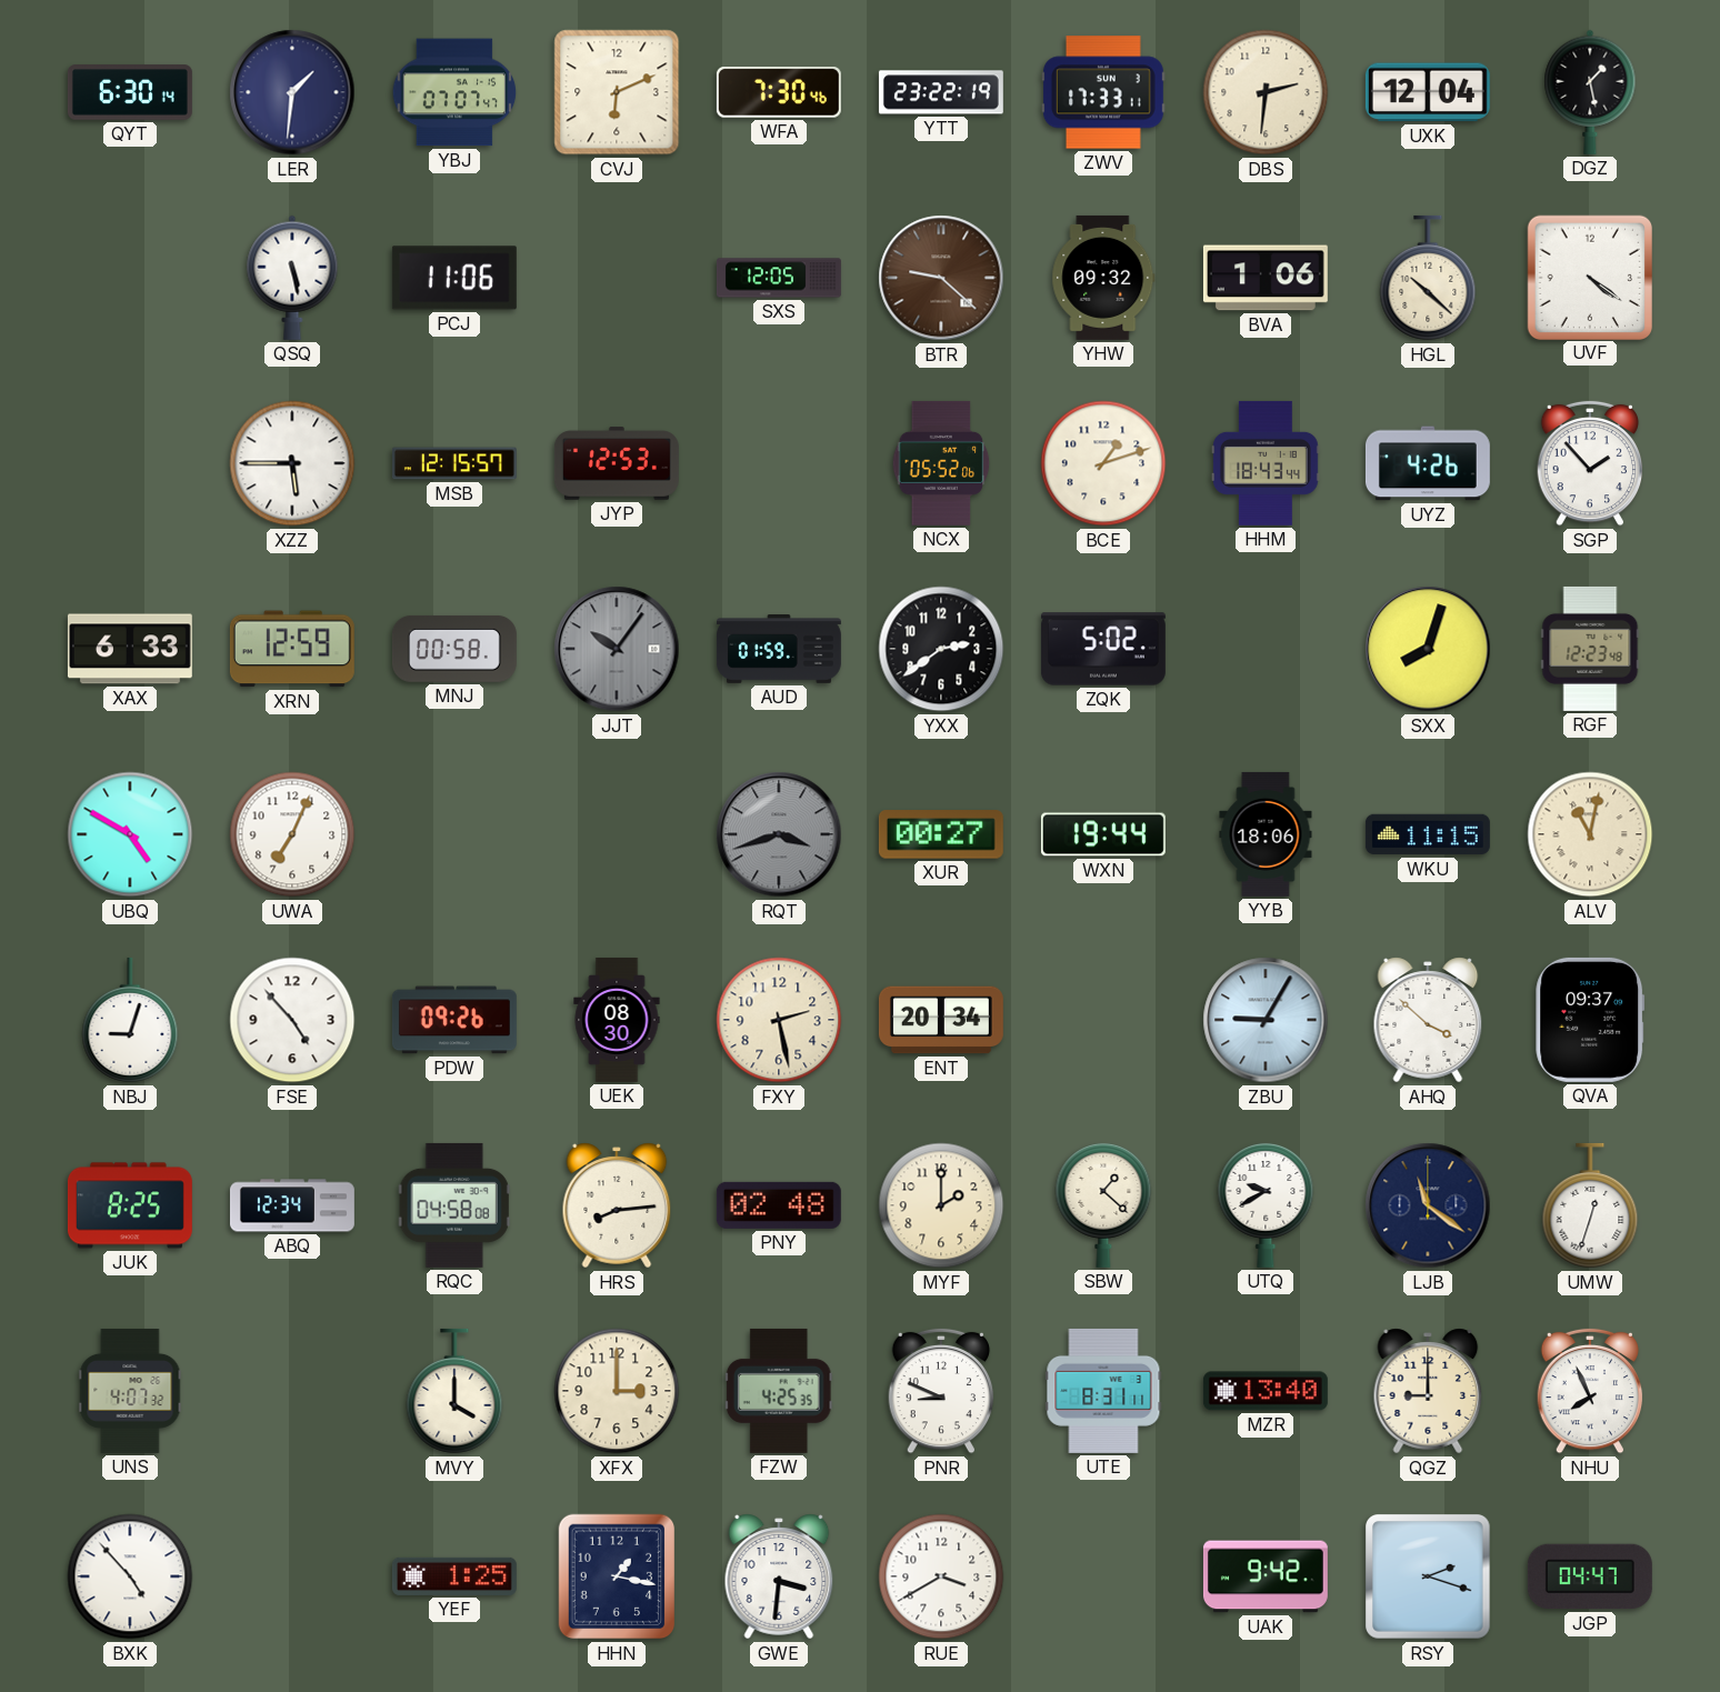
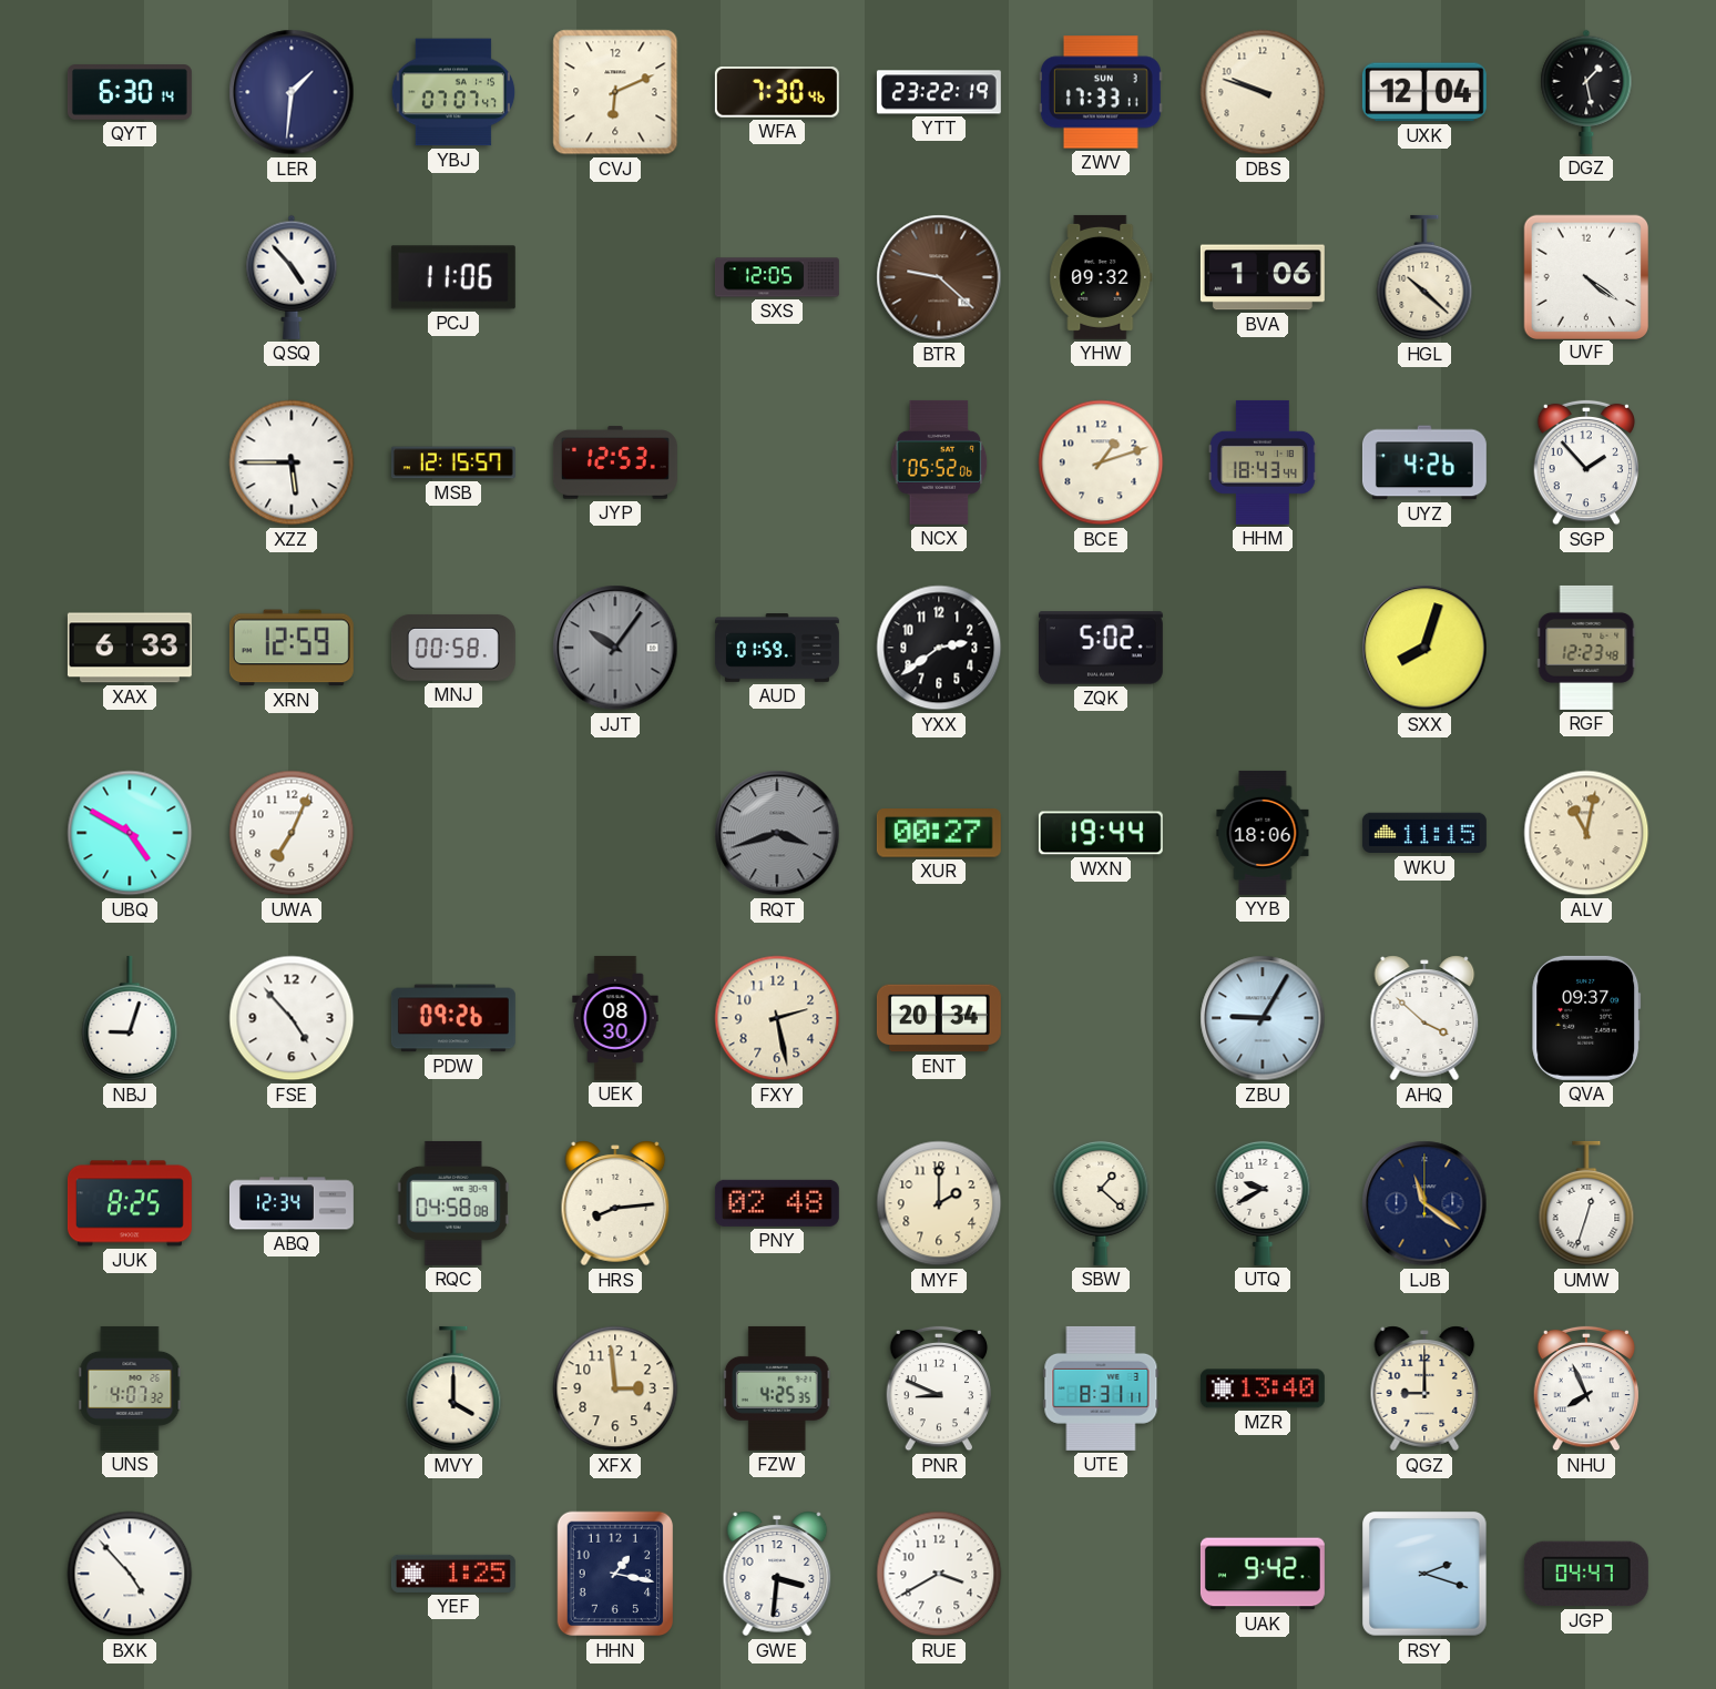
DBS: 2:31 -> 9:48
QSQ: 5:28 -> 4:53
XFX: 3:00 -> 2:59
